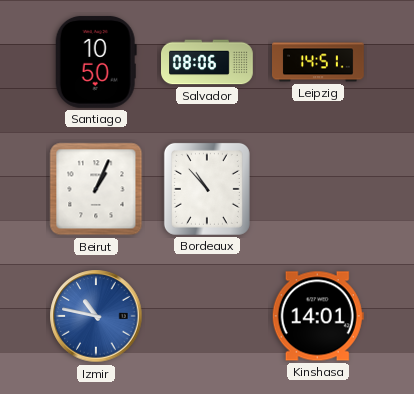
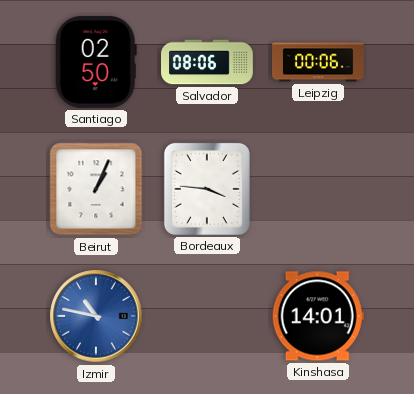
Santiago: 10:50 -> 02:50
Leipzig: 14:51 -> 00:06
Bordeaux: 10:53 -> 3:46
